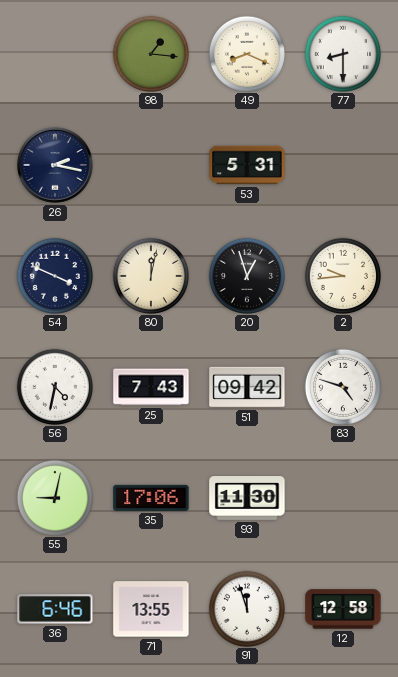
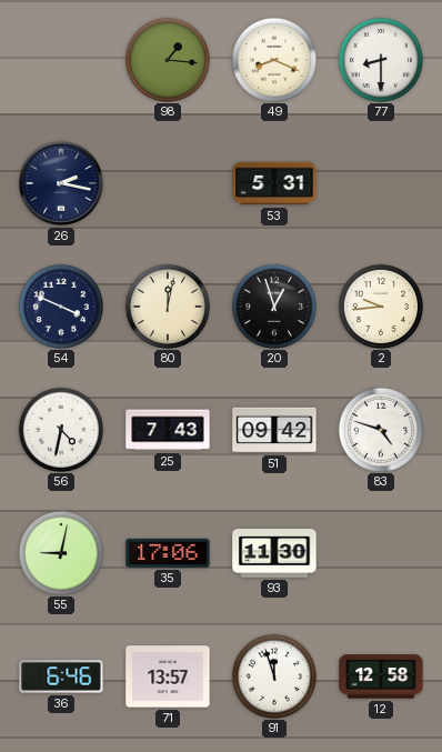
71: 13:55 -> 13:57
